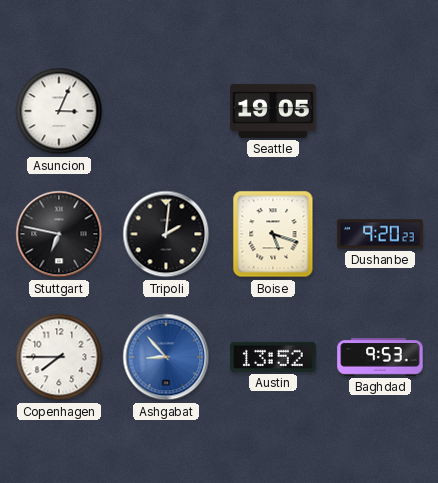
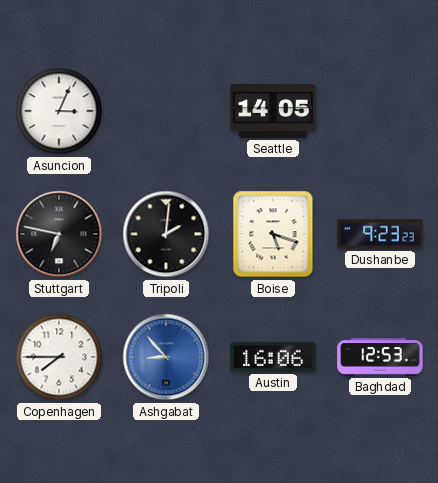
Seattle: 19:05 -> 14:05
Dushanbe: 9:20 -> 9:23
Austin: 13:52 -> 16:06
Baghdad: 9:53 -> 12:53
